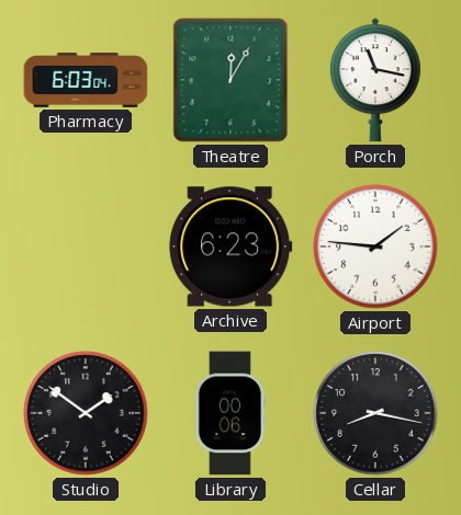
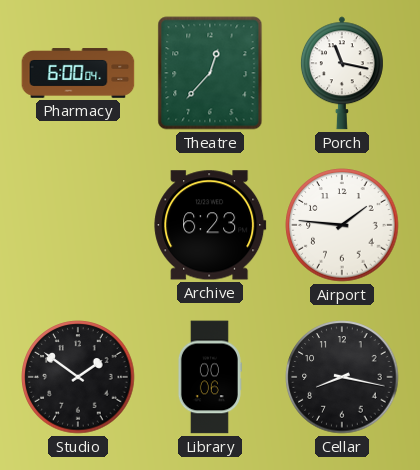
Pharmacy: 6:03 -> 6:00
Theatre: 12:05 -> 12:37
